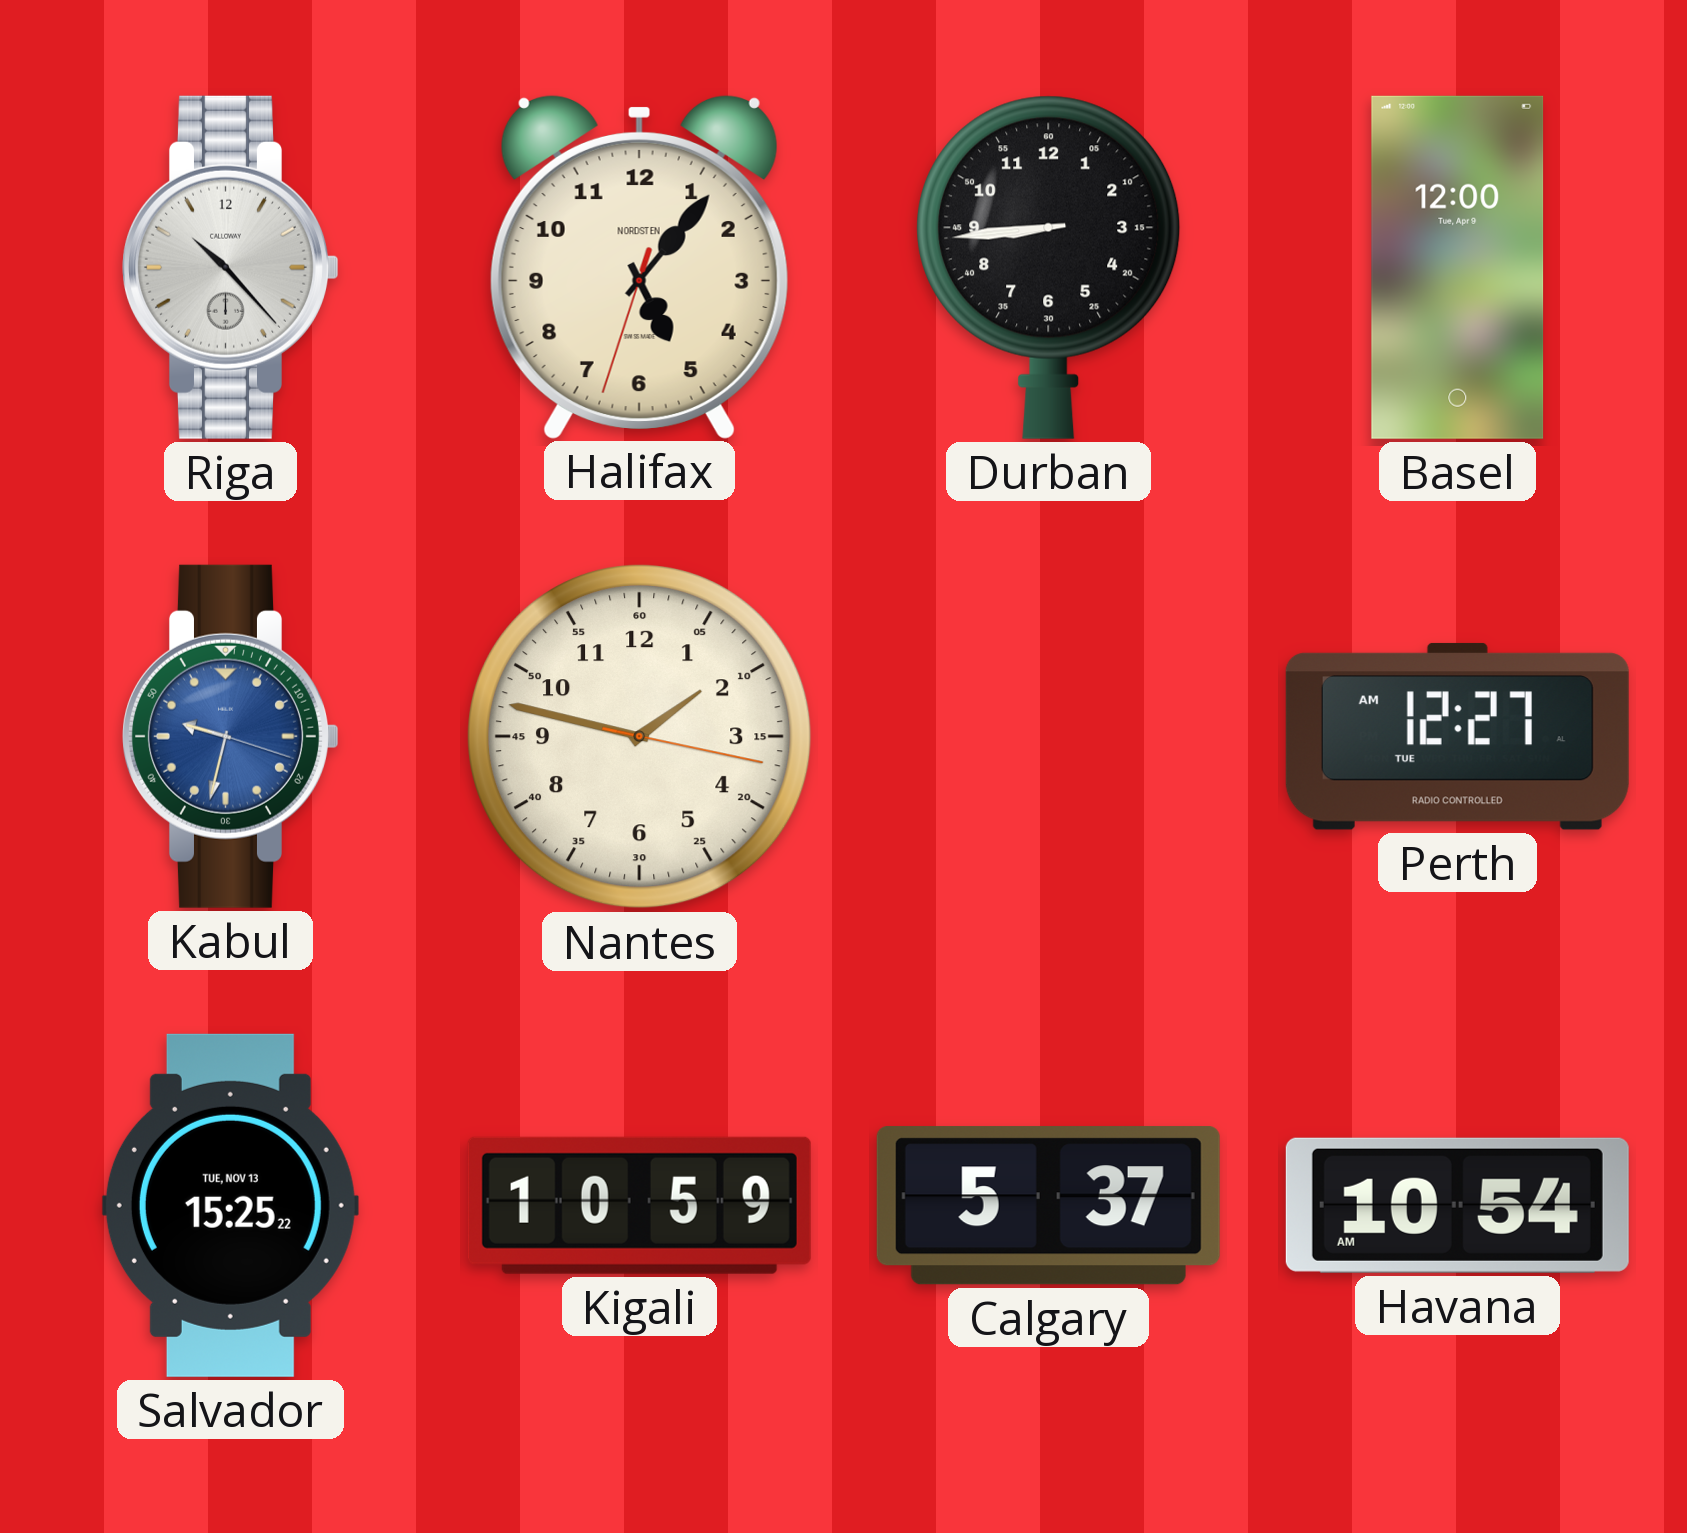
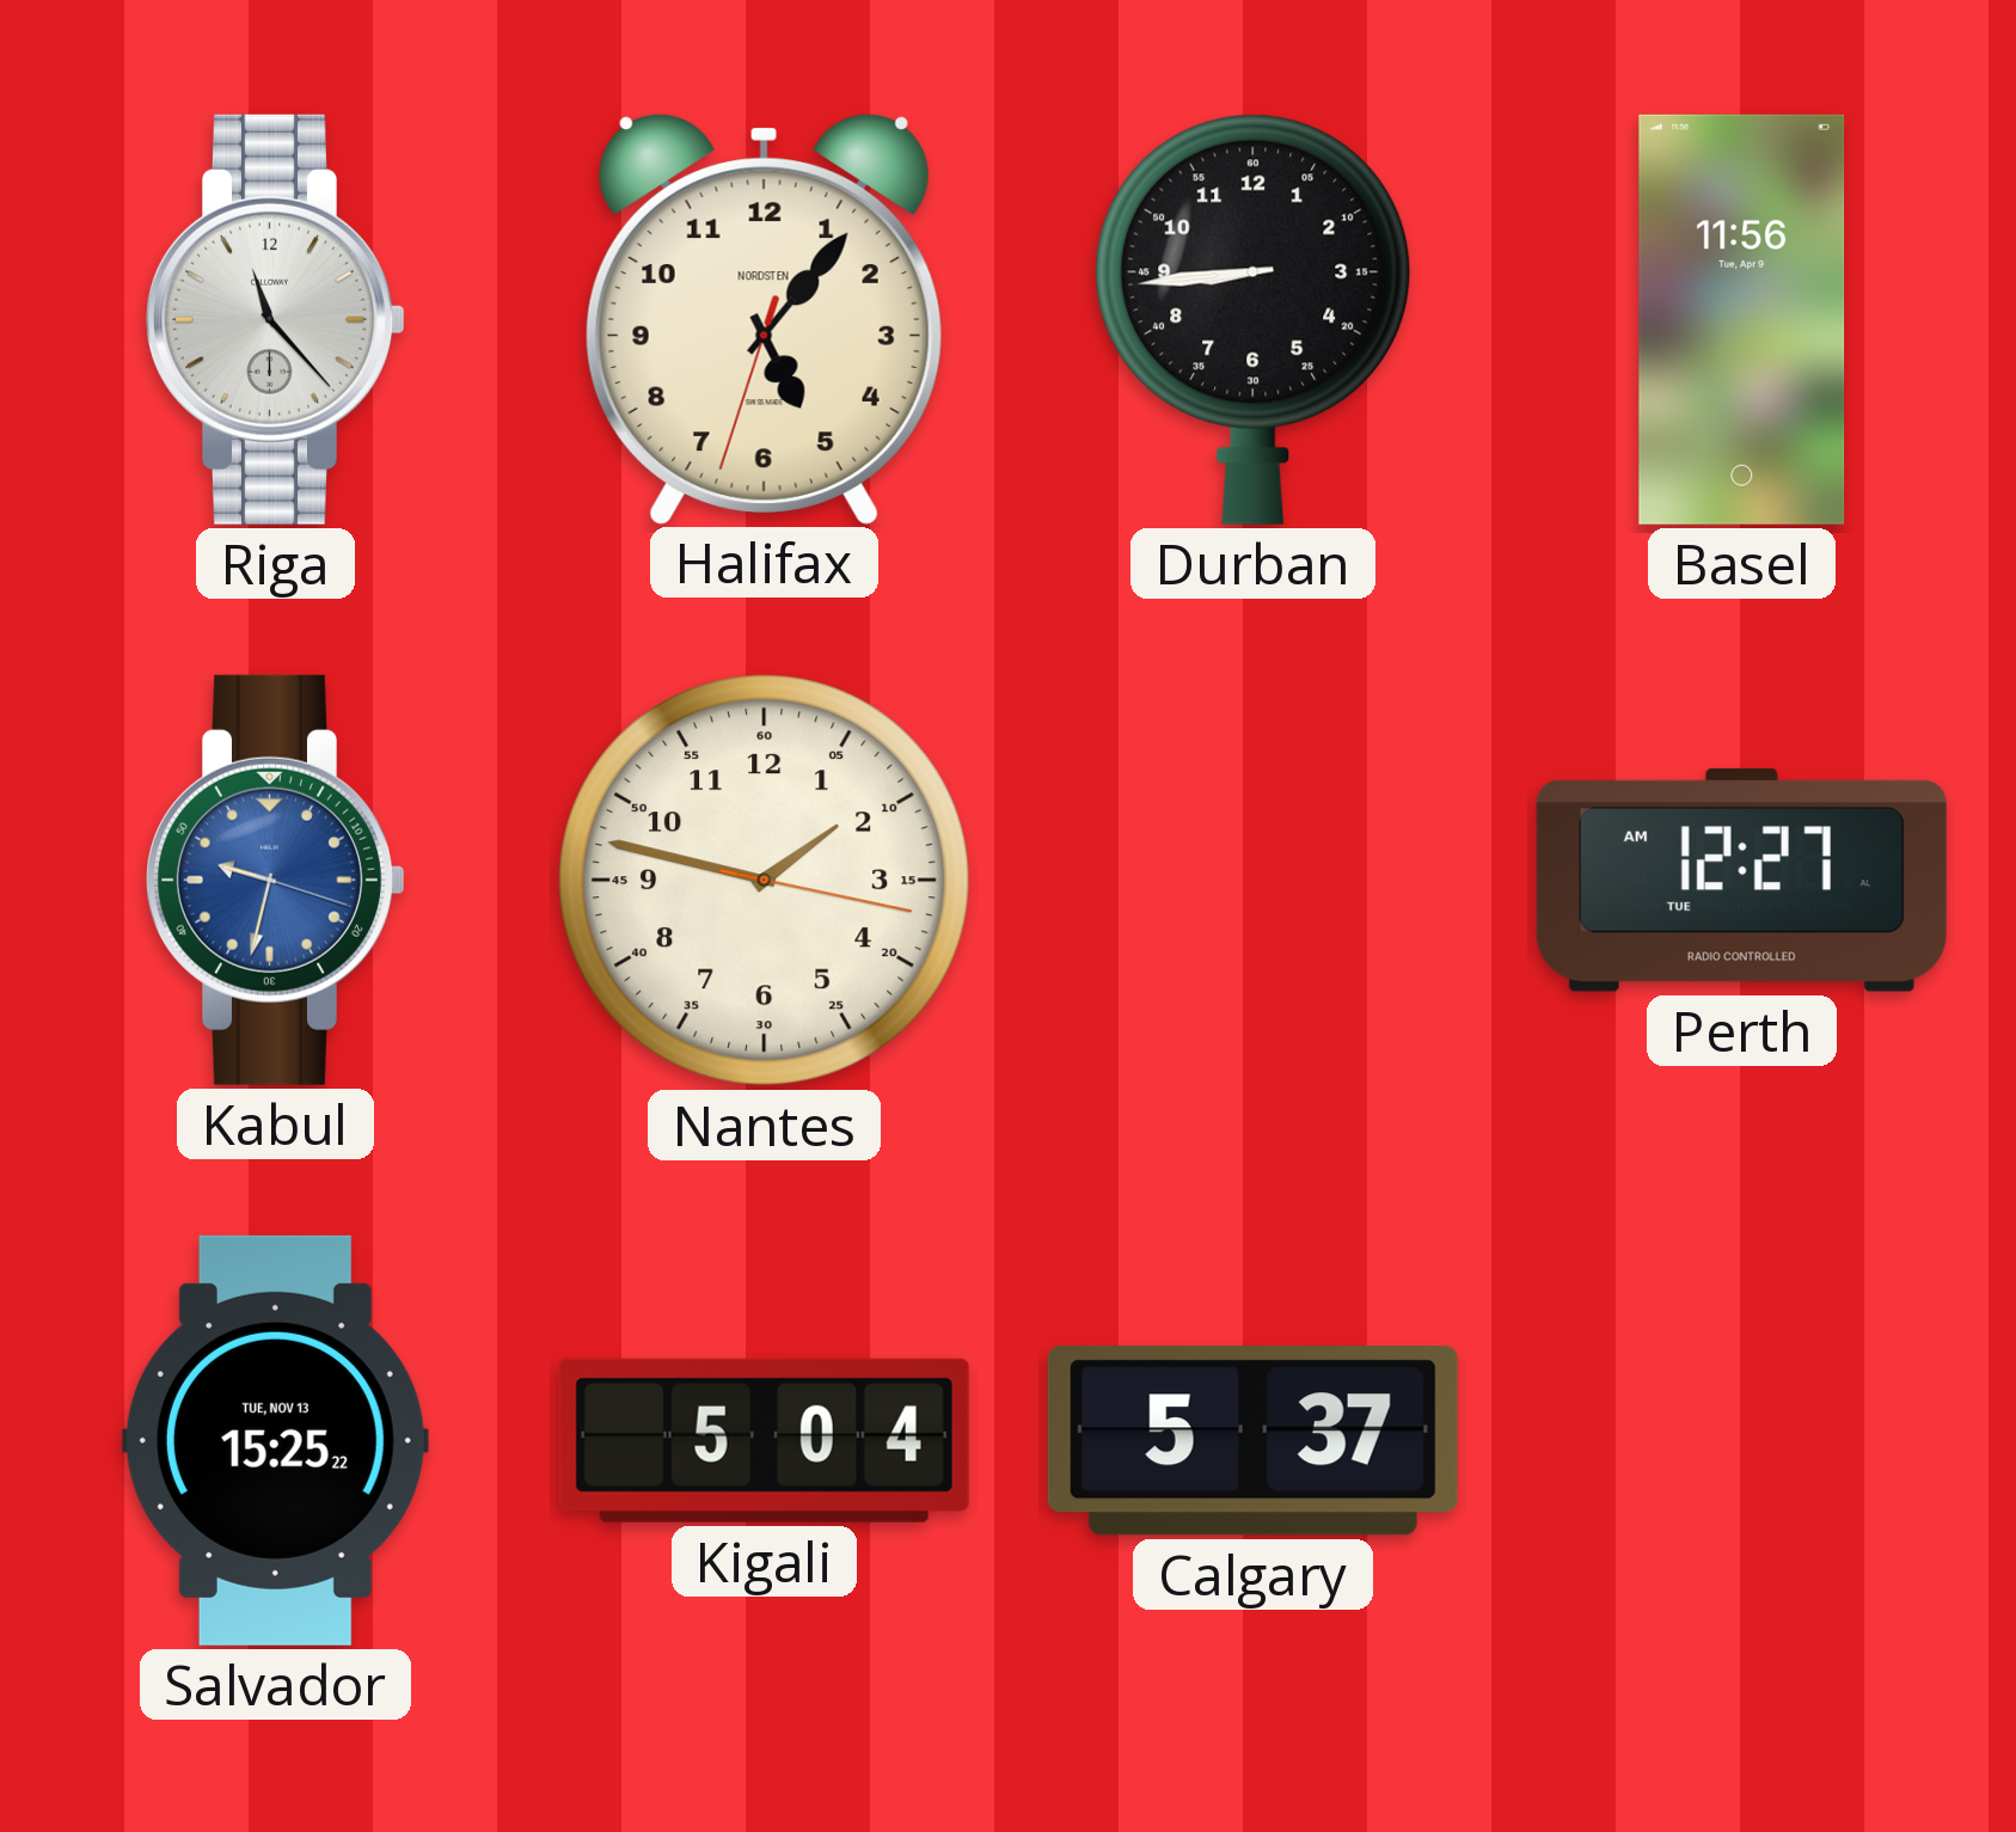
Riga: 10:23 -> 11:23
Basel: 12:00 -> 11:56
Kigali: 10:59 -> 5:04
Havana: 10:54 -> none
